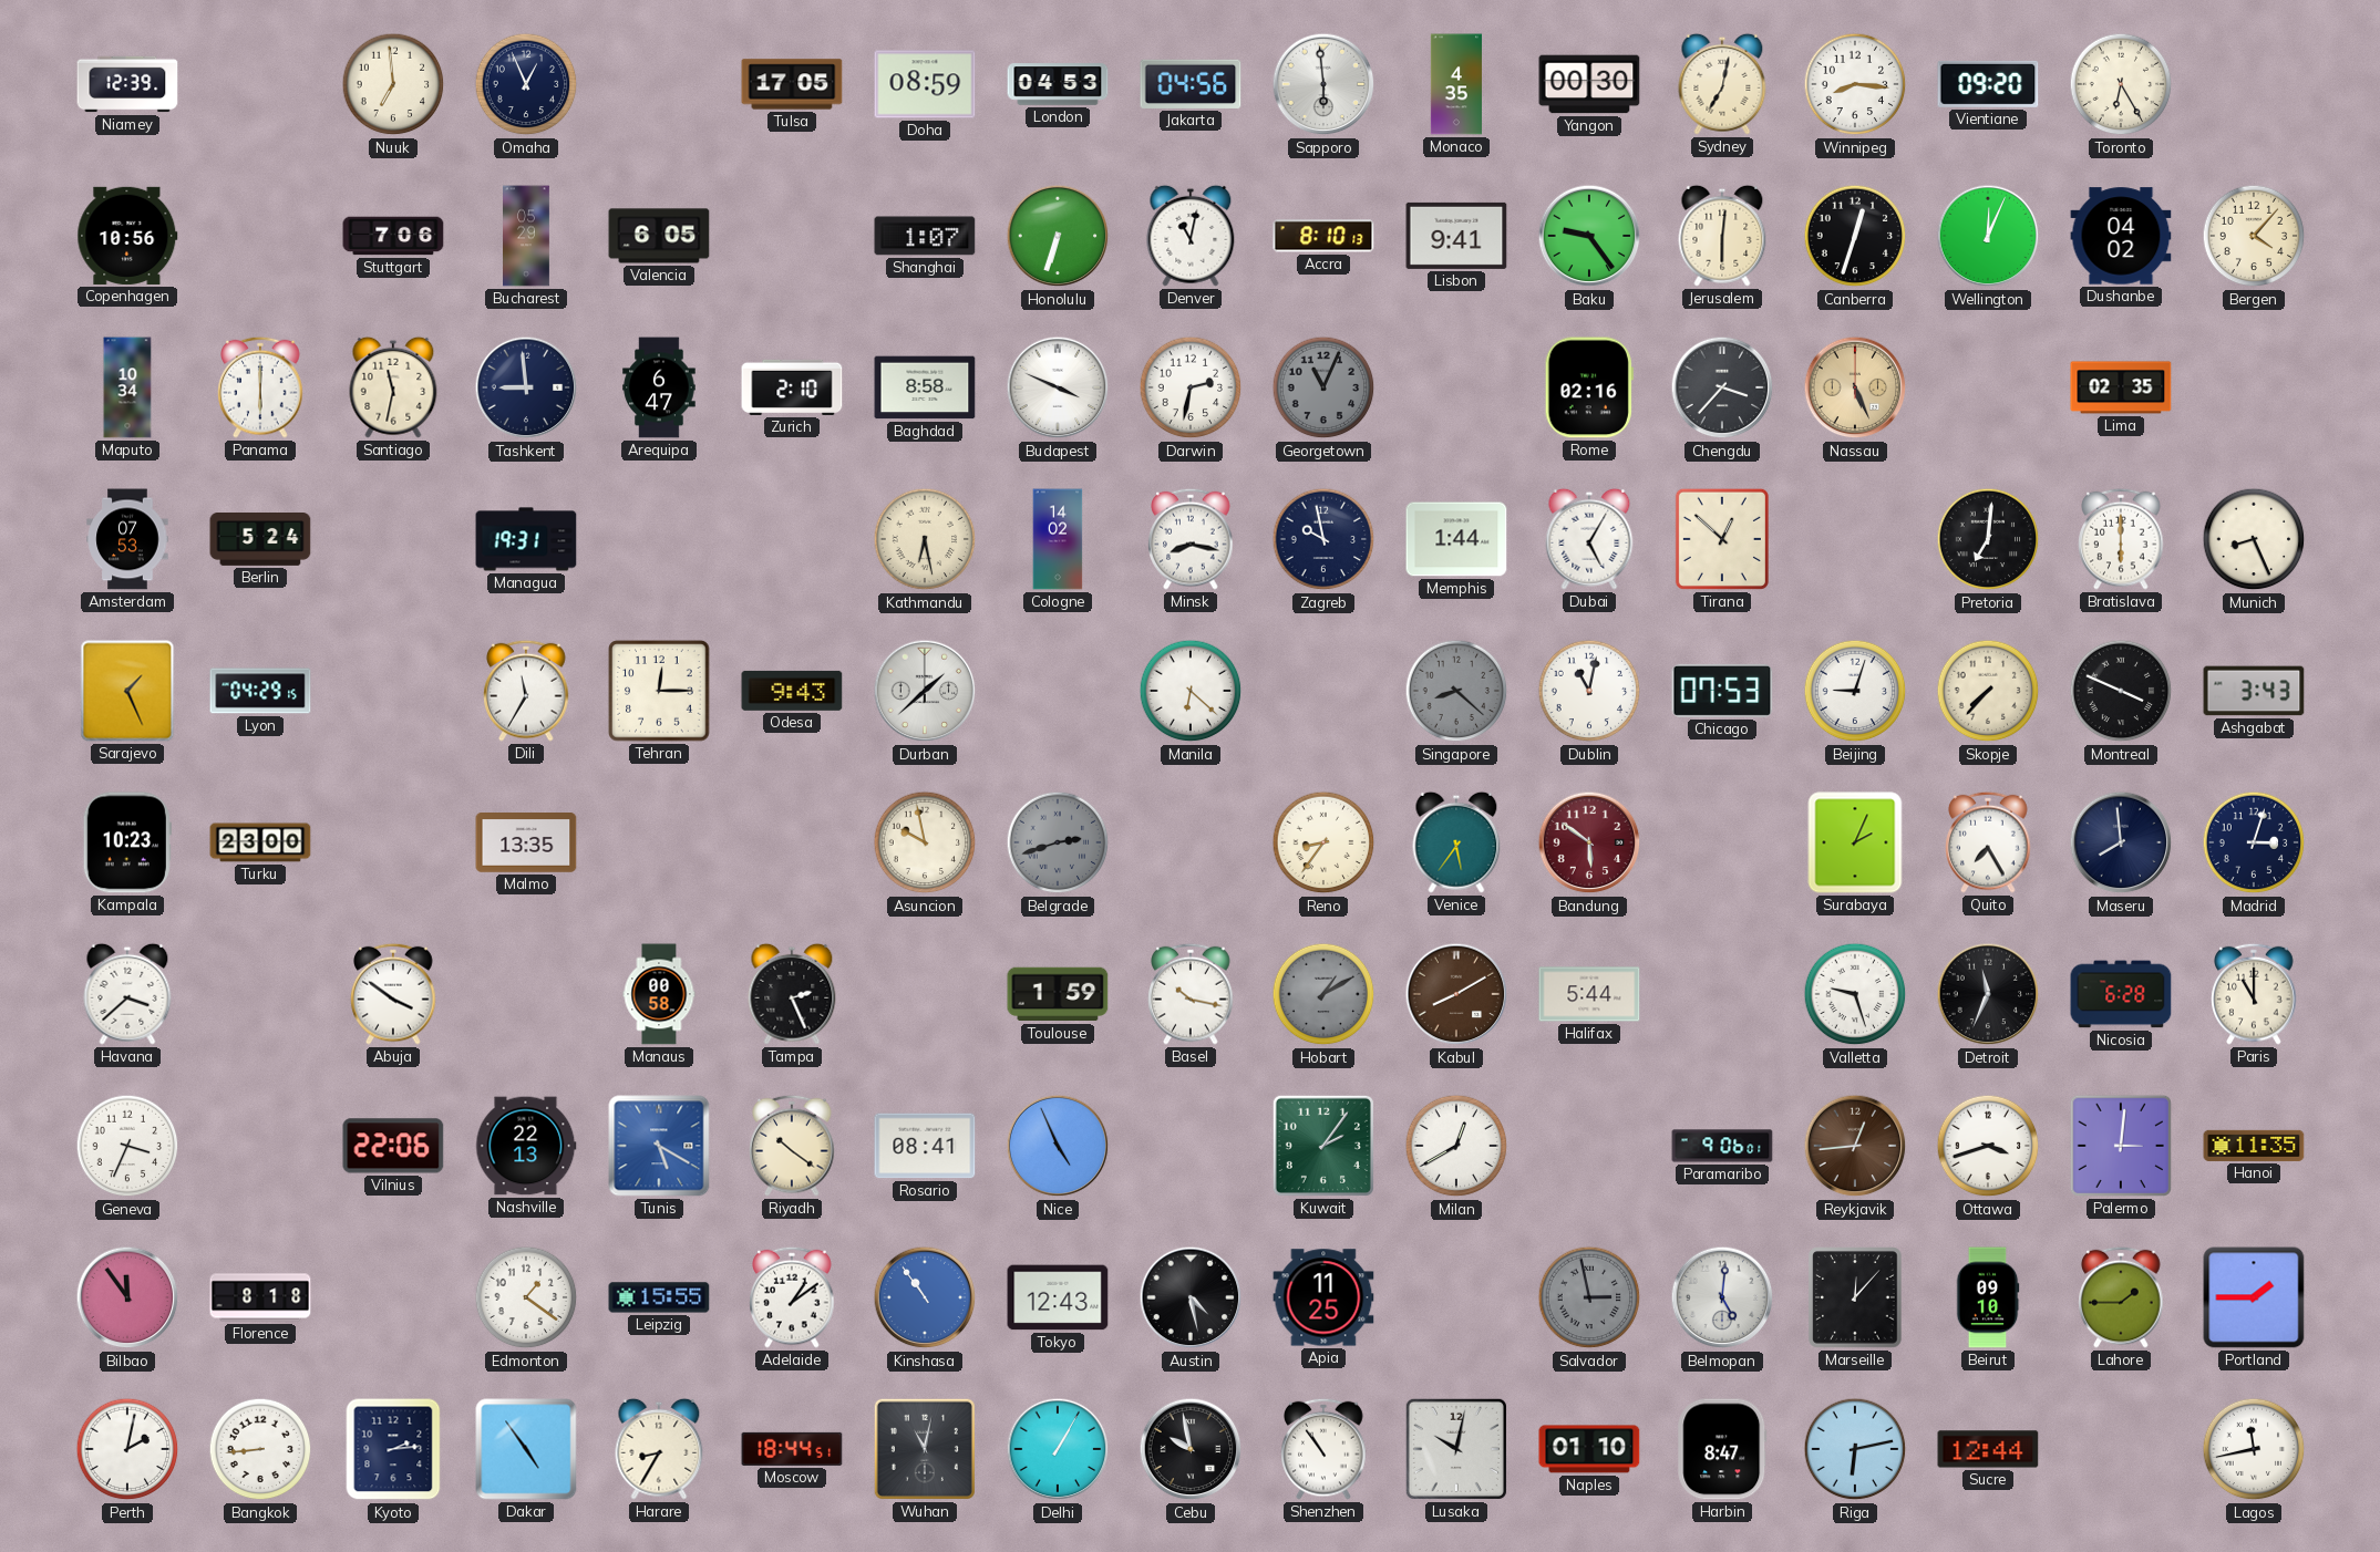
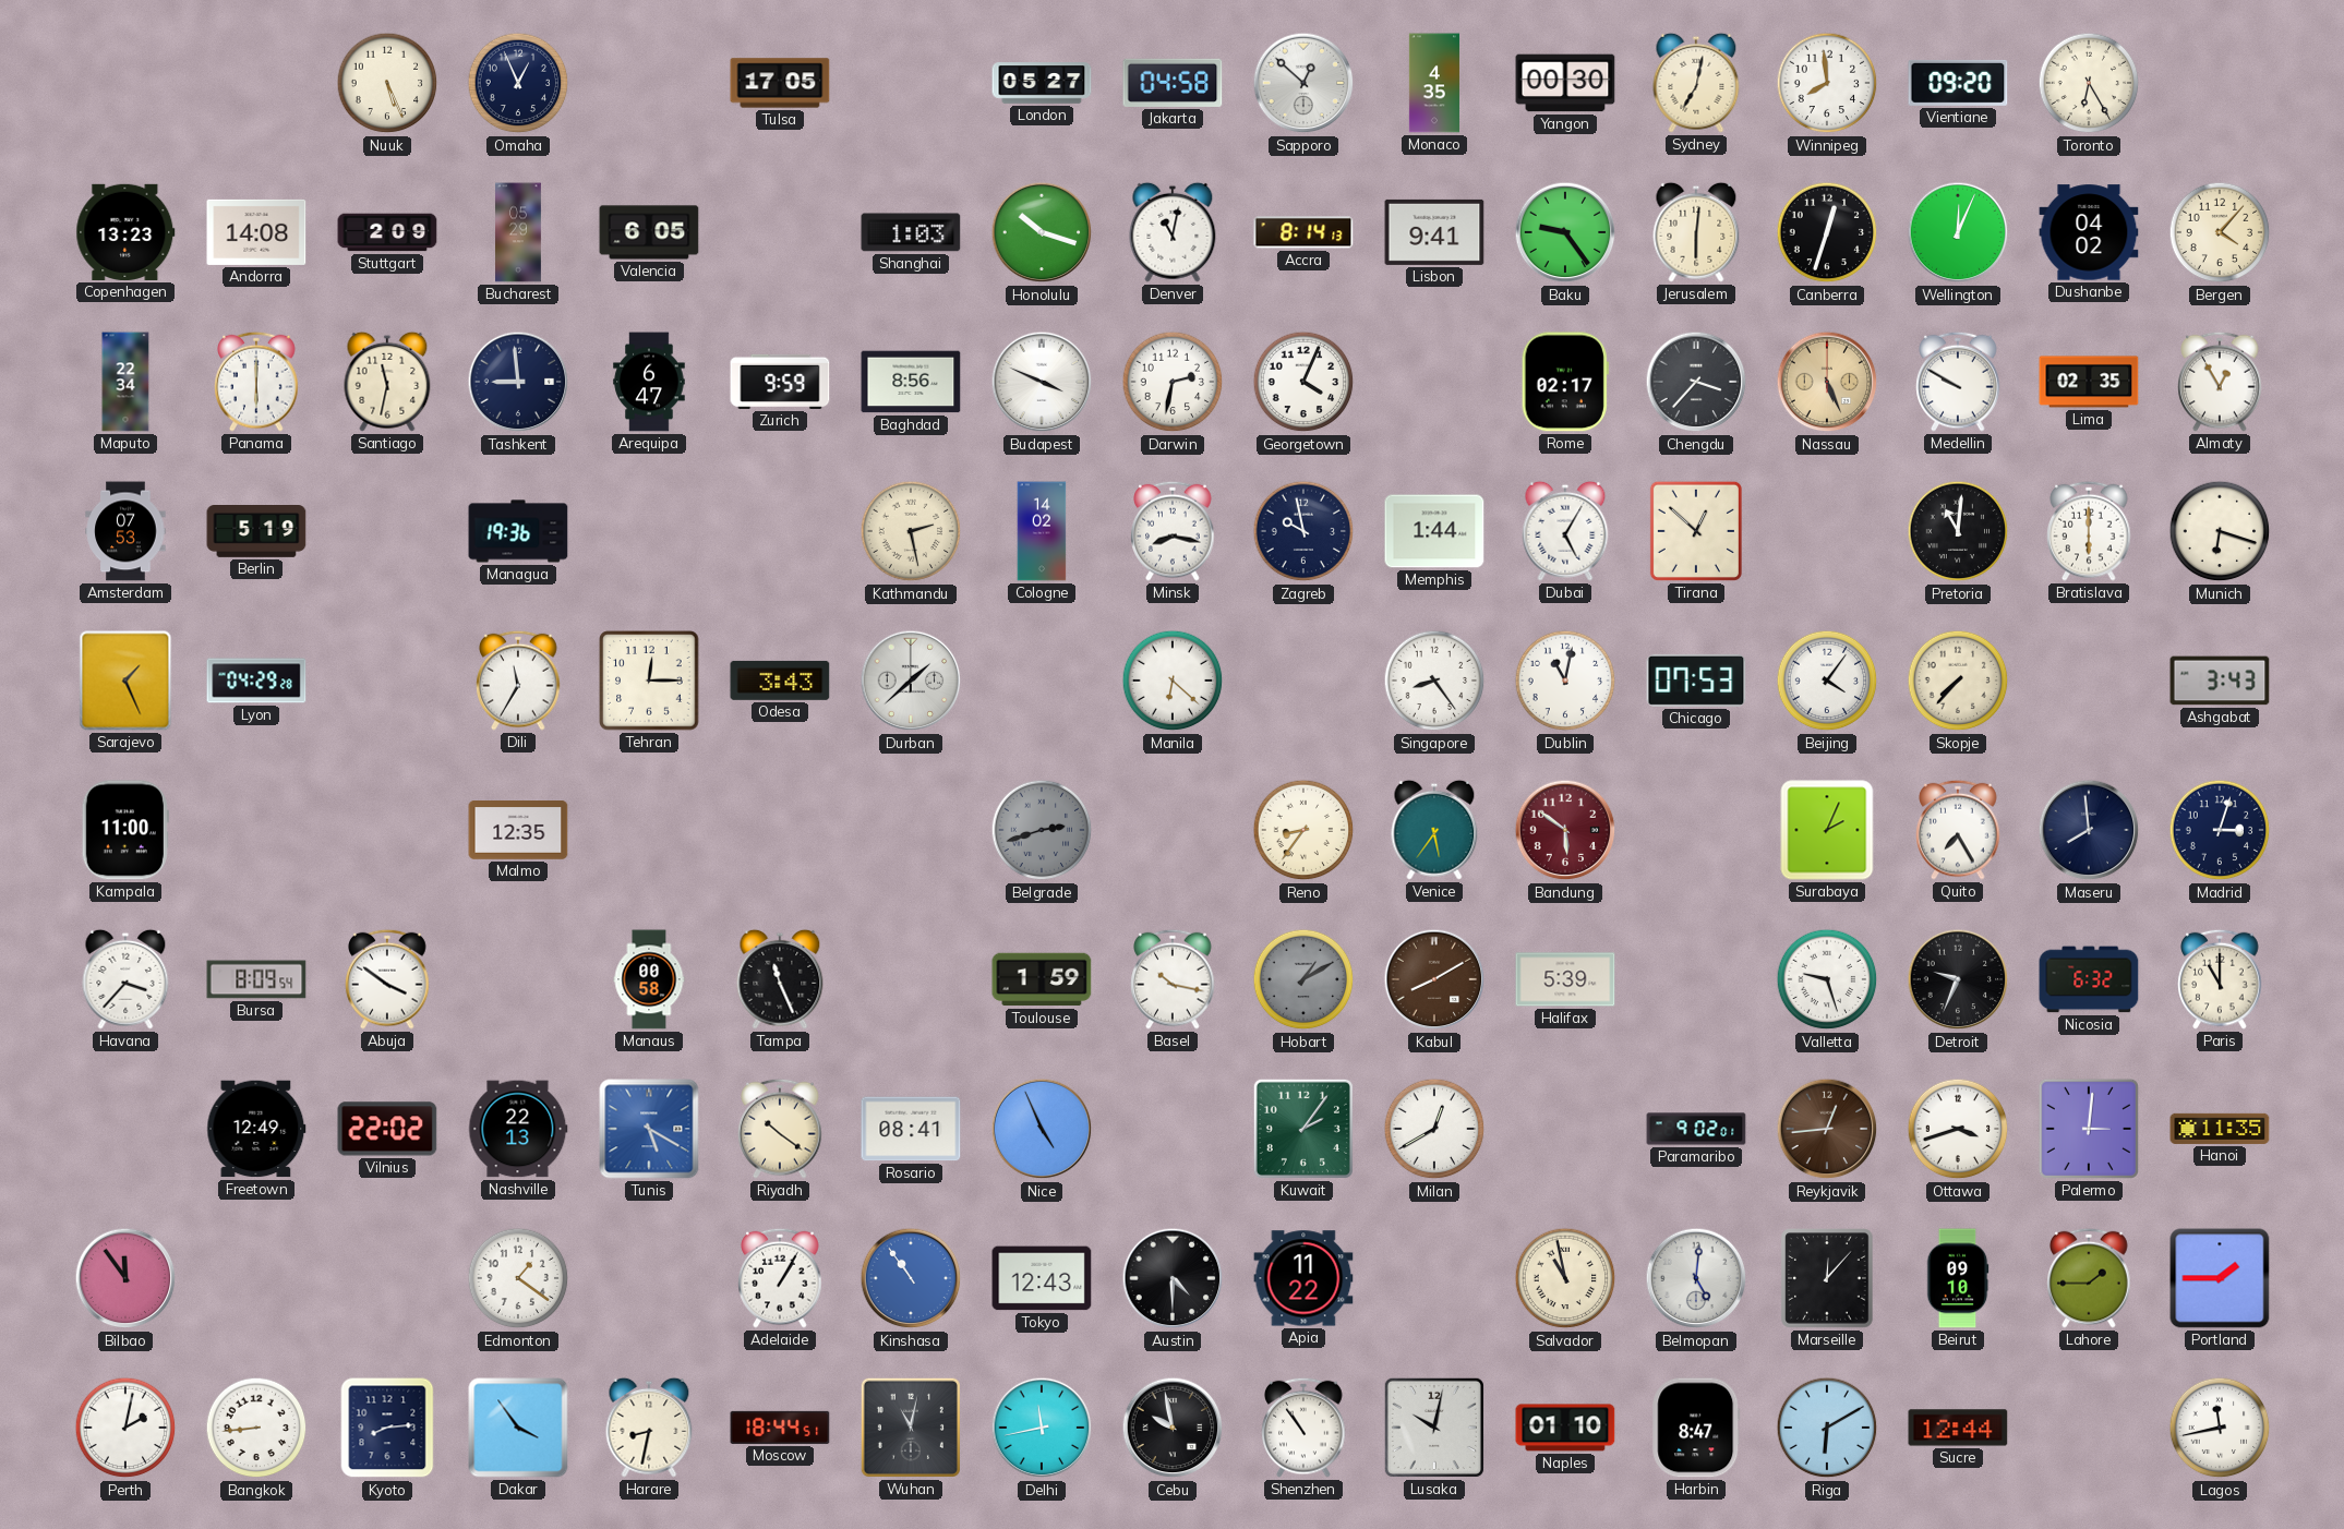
Niamey: 12:39 -> none
Nuuk: 6:59 -> 5:26
Doha: 08:59 -> none
London: 04:53 -> 05:27
Jakarta: 04:56 -> 04:58
Sapporo: 5:59 -> 12:52
Winnipeg: 8:16 -> 7:59
Copenhagen: 10:56 -> 13:23
Andorra: none -> 14:08
Stuttgart: 7:06 -> 2:09
Shanghai: 1:07 -> 1:03
Honolulu: 6:33 -> 10:18
Accra: 8:10 -> 8:14
Maputo: 10:34 -> 22:34
Zurich: 2:10 -> 9:59
Baghdad: 8:58 -> 8:56
Georgetown: 11:04 -> 4:04
Georgetown dial: grey -> white
Rome: 02:16 -> 02:17
Medellin: none -> 9:50
Almaty: none -> 12:55
Berlin: 5:24 -> 5:19
Managua: 19:31 -> 19:36
Kathmandu: 6:28 -> 2:28
Pretoria: 7:01 -> 11:01
Munich: 8:26 -> 6:18
Lyon: 04:29:15 -> 04:29:28
Odesa: 9:43 -> 3:43
Singapore: 8:22 -> 8:24
Singapore dial: grey -> white
Beijing: 9:03 -> 4:06
Montreal: 3:49 -> none
Kampala: 10:23 -> 11:00
Turku: 23:00 -> none
Malmo: 13:35 -> 12:35
Asuncion: 9:58 -> none
Havana: 3:38 -> 3:37
Bursa: none -> 8:09
Tampa: 2:26 -> 11:26
Halifax: 5:44 -> 5:39
Detroit: 11:34 -> 9:34
Nicosia: 6:28 -> 6:32
Geneva: 3:34 -> none
Freetown: none -> 12:49
Vilnius: 22:06 -> 22:02
Paramaribo: 9:06 -> 9:02
Florence: 8:18 -> none
Leipzig: 15:55 -> none
Adelaide: 1:09 -> 1:05
Austin: 4:28 -> 4:30
Apia: 11:25 -> 11:22
Salvador: 2:58 -> 10:58
Salvador dial: grey -> cream
Kyoto: 2:14 -> 8:14
Dakar: 4:54 -> 3:54
Harare: 8:35 -> 8:32
Delhi: 1:05 -> 11:43
Riga: 6:13 -> 6:10
